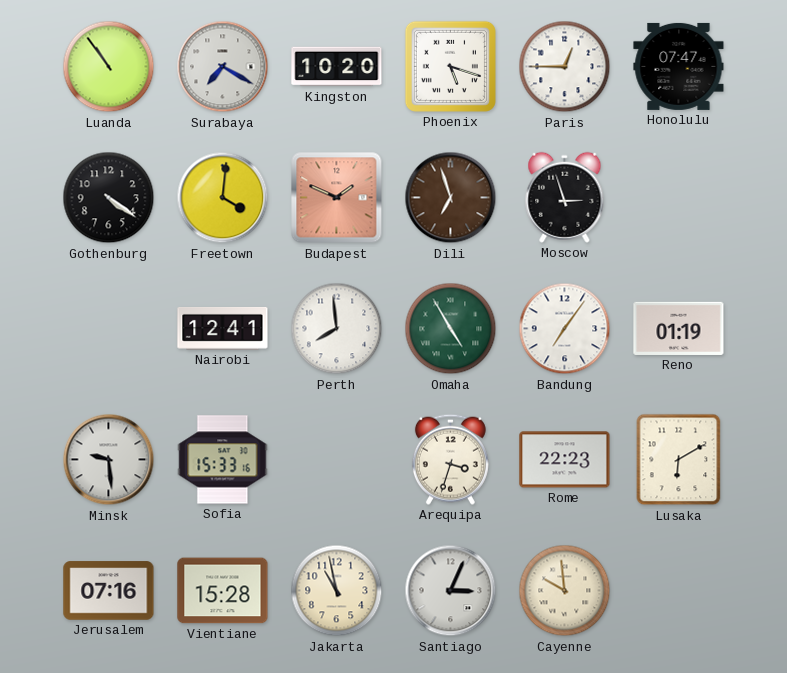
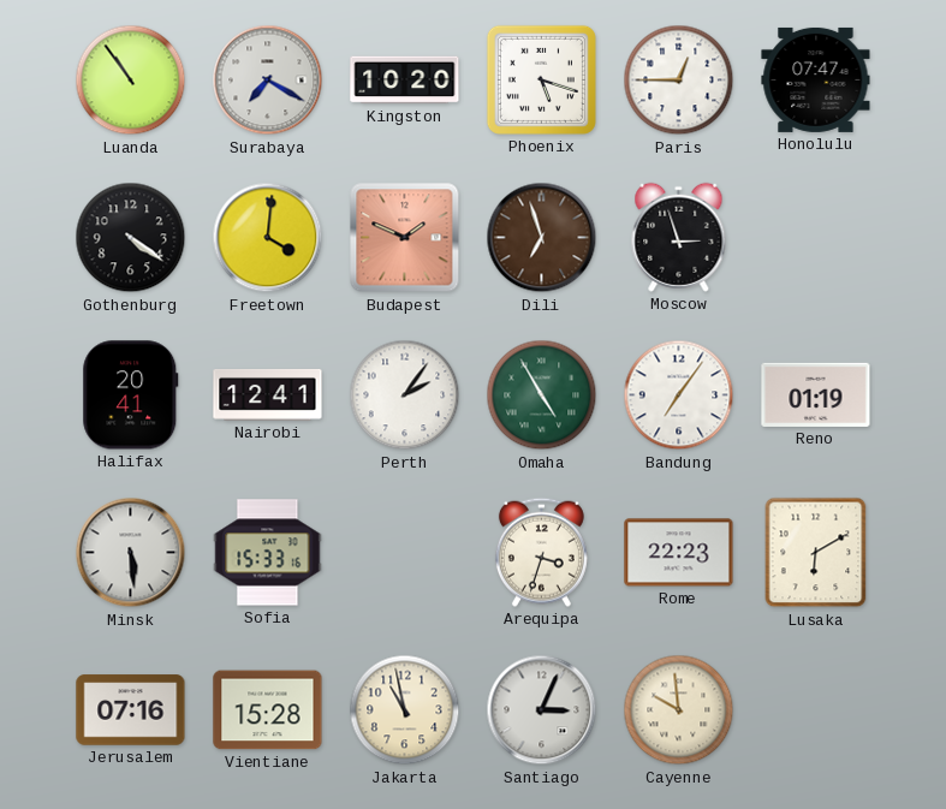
Halifax: none -> 20:41
Perth: 7:59 -> 2:06
Minsk: 9:29 -> 5:29
